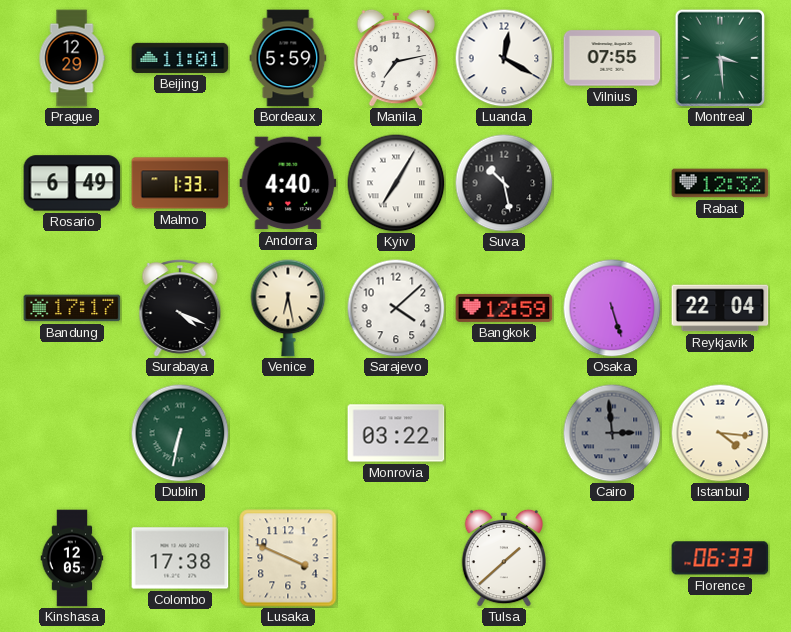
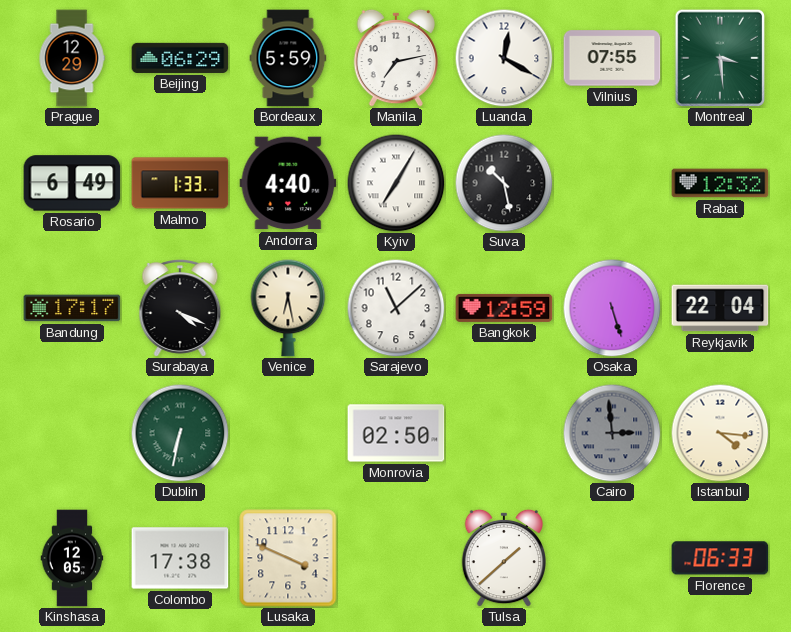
Beijing: 11:01 -> 06:29
Sarajevo: 4:08 -> 11:08
Monrovia: 03:22 -> 02:50
